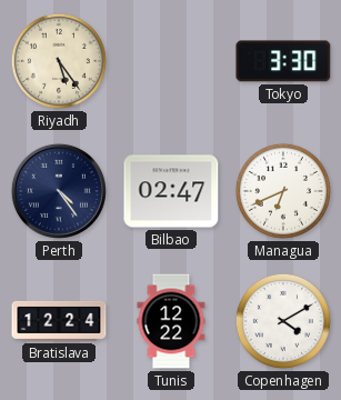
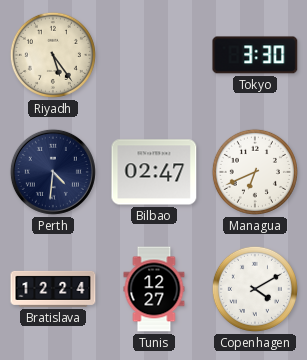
Perth: 4:24 -> 4:31
Tunis: 12:22 -> 12:27
